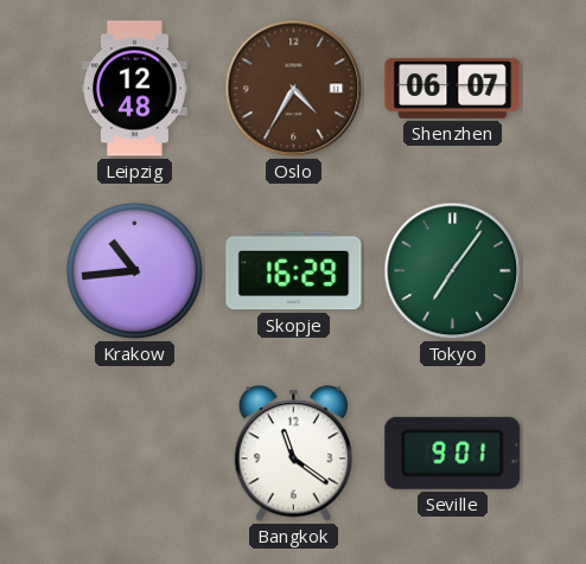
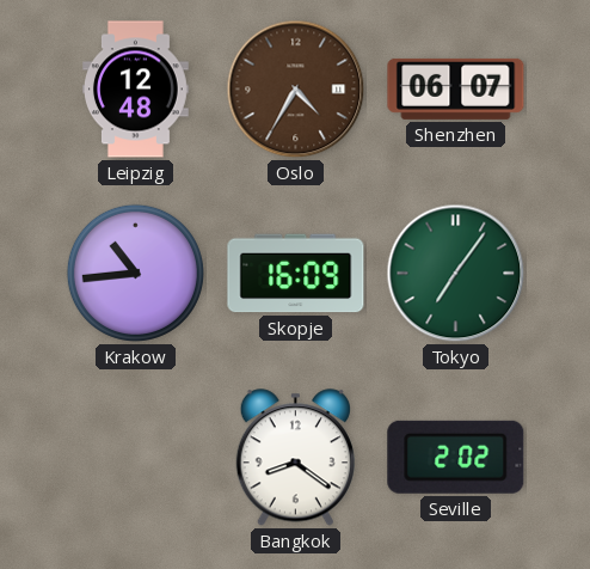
Skopje: 16:29 -> 16:09
Bangkok: 11:21 -> 8:21
Seville: 9:01 -> 2:02
